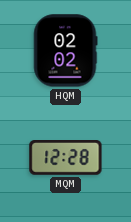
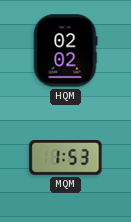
MQM: 12:28 -> 1:53
